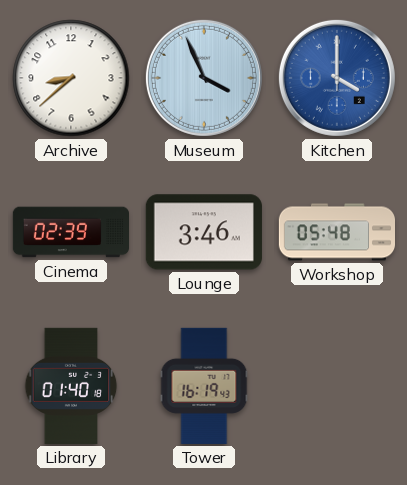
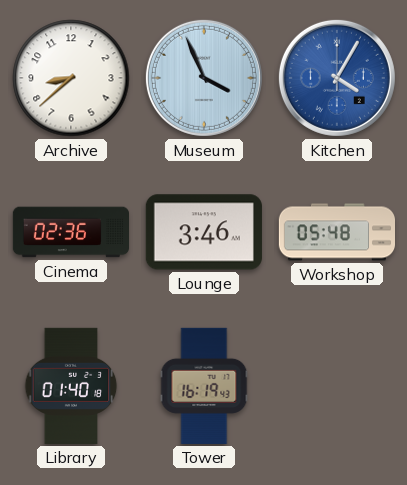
Kitchen: 4:00 -> 4:05
Cinema: 02:39 -> 02:36
